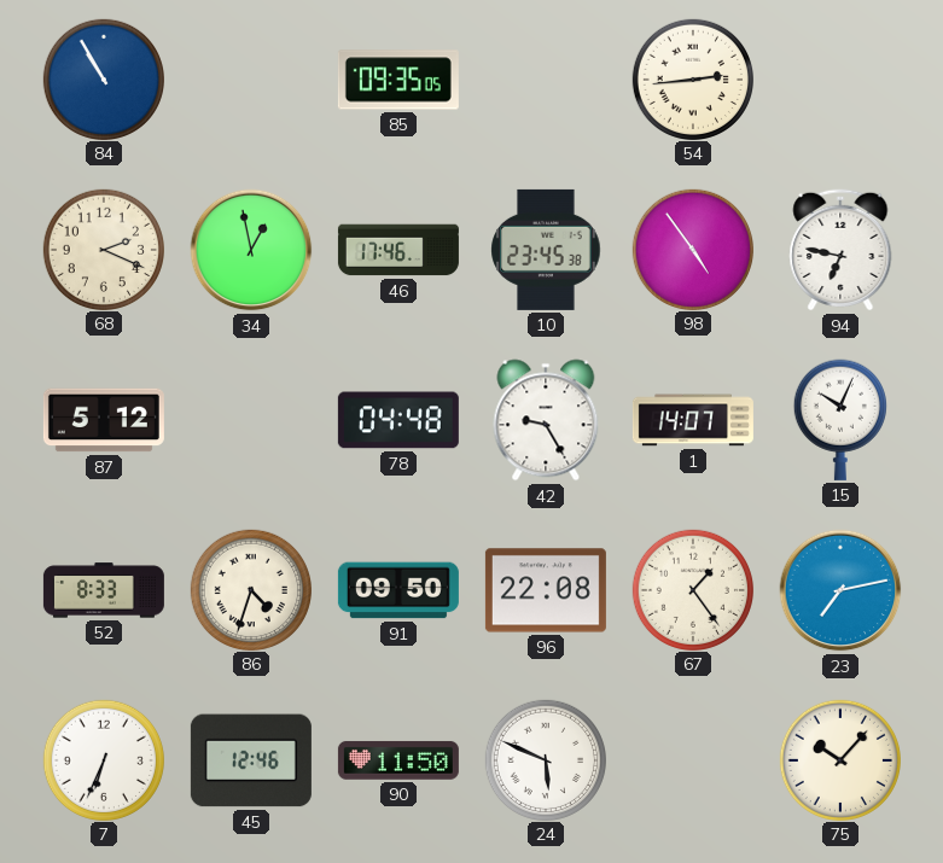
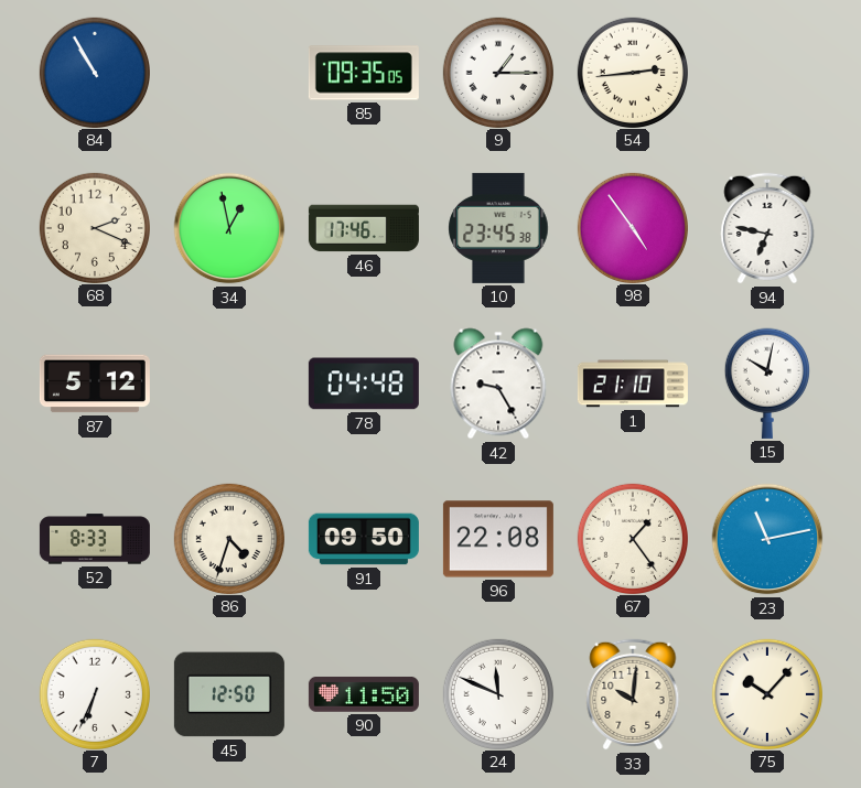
9: none -> 1:15
1: 14:07 -> 21:10
15: 10:04 -> 10:02
23: 7:13 -> 11:13
45: 12:46 -> 12:50
24: 5:49 -> 11:49
33: none -> 10:01
